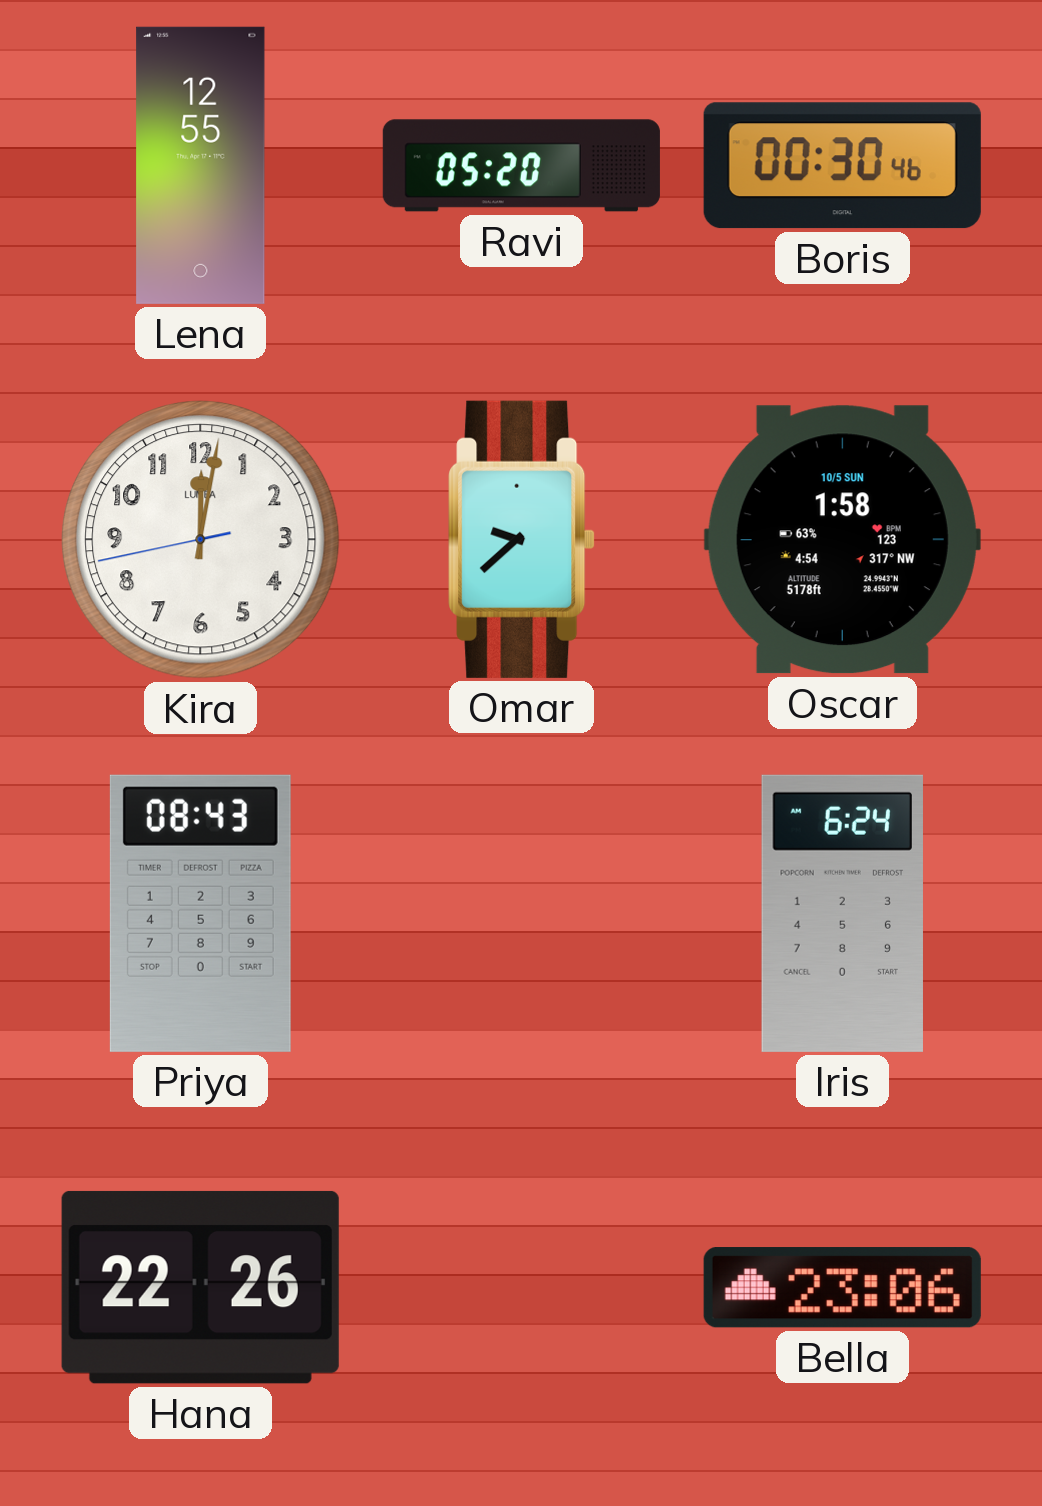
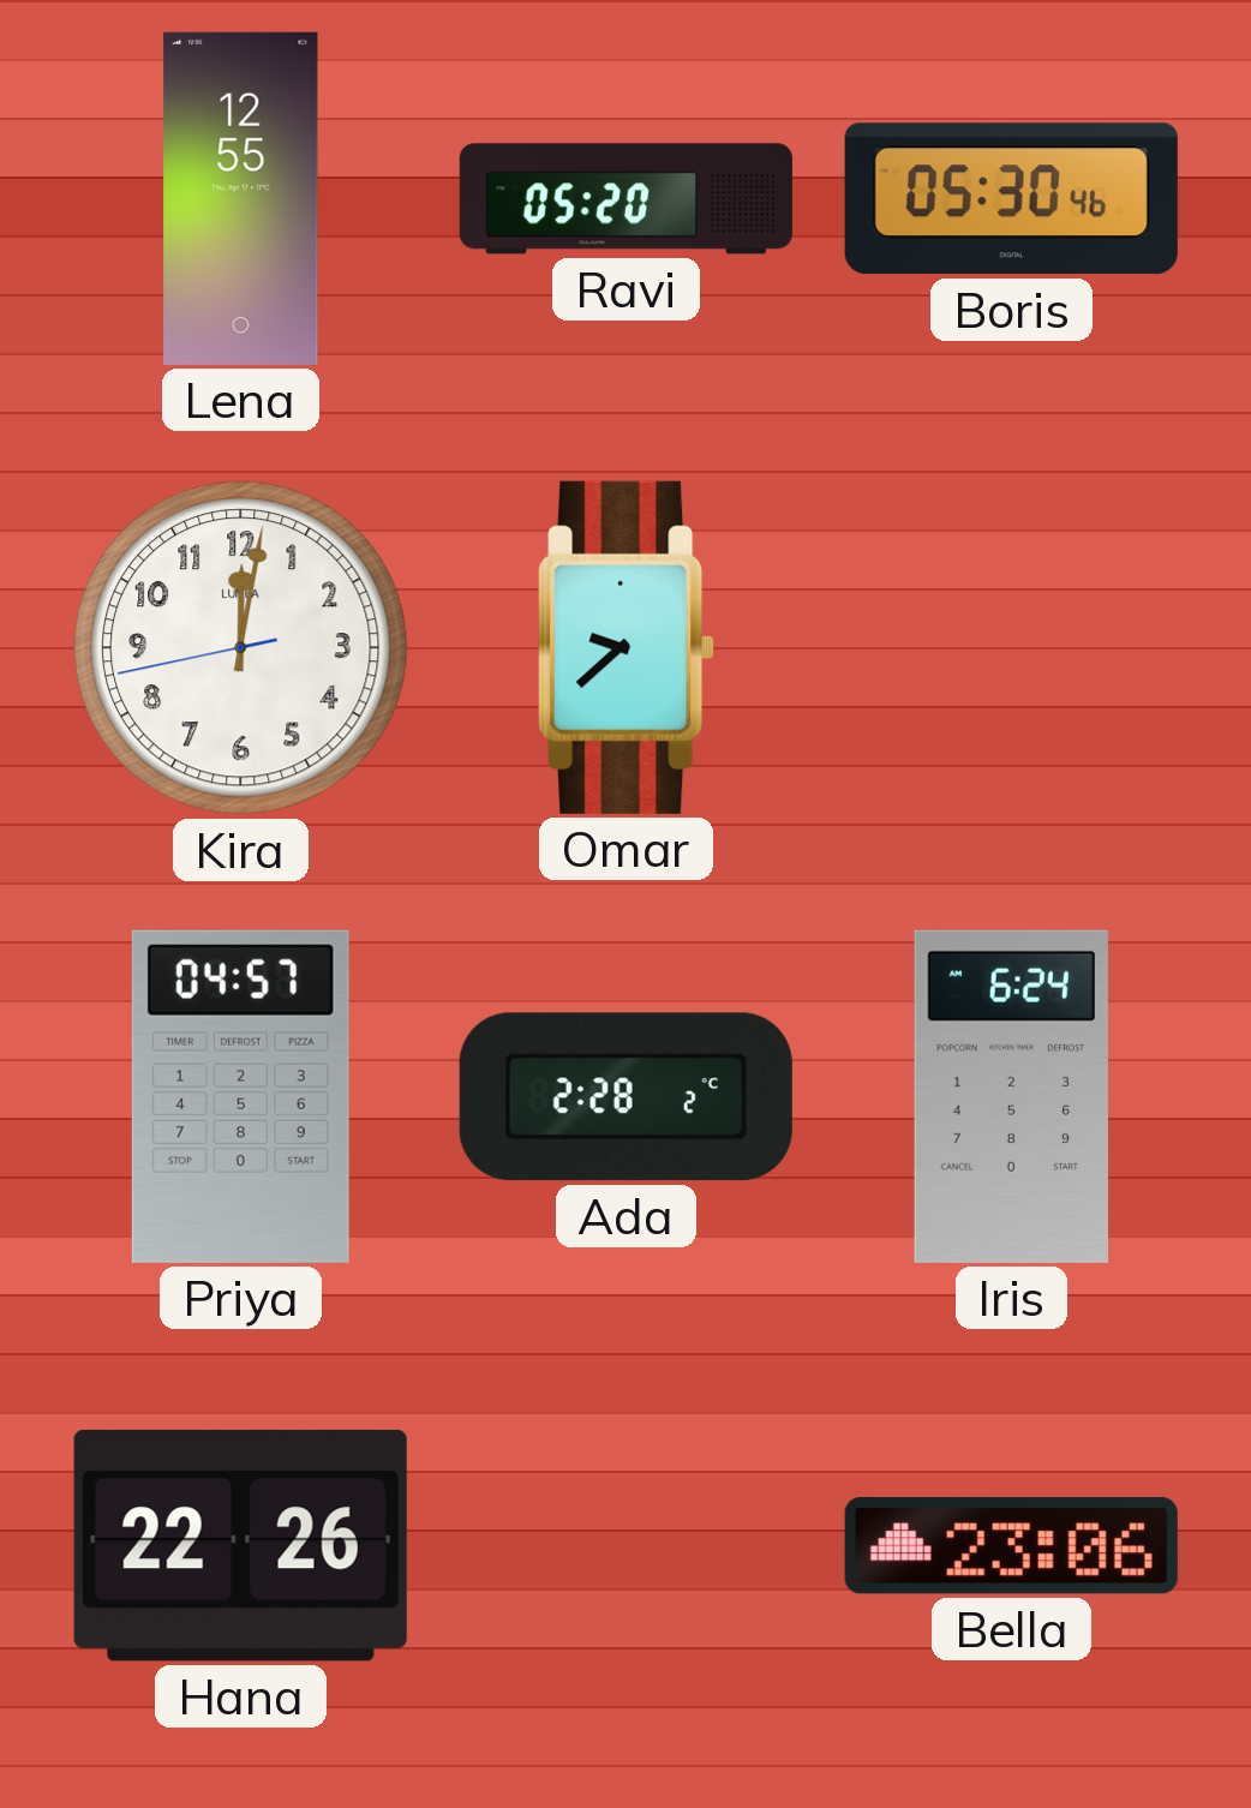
Boris: 00:30 -> 05:30
Oscar: 1:58 -> none
Priya: 08:43 -> 04:57
Ada: none -> 2:28
